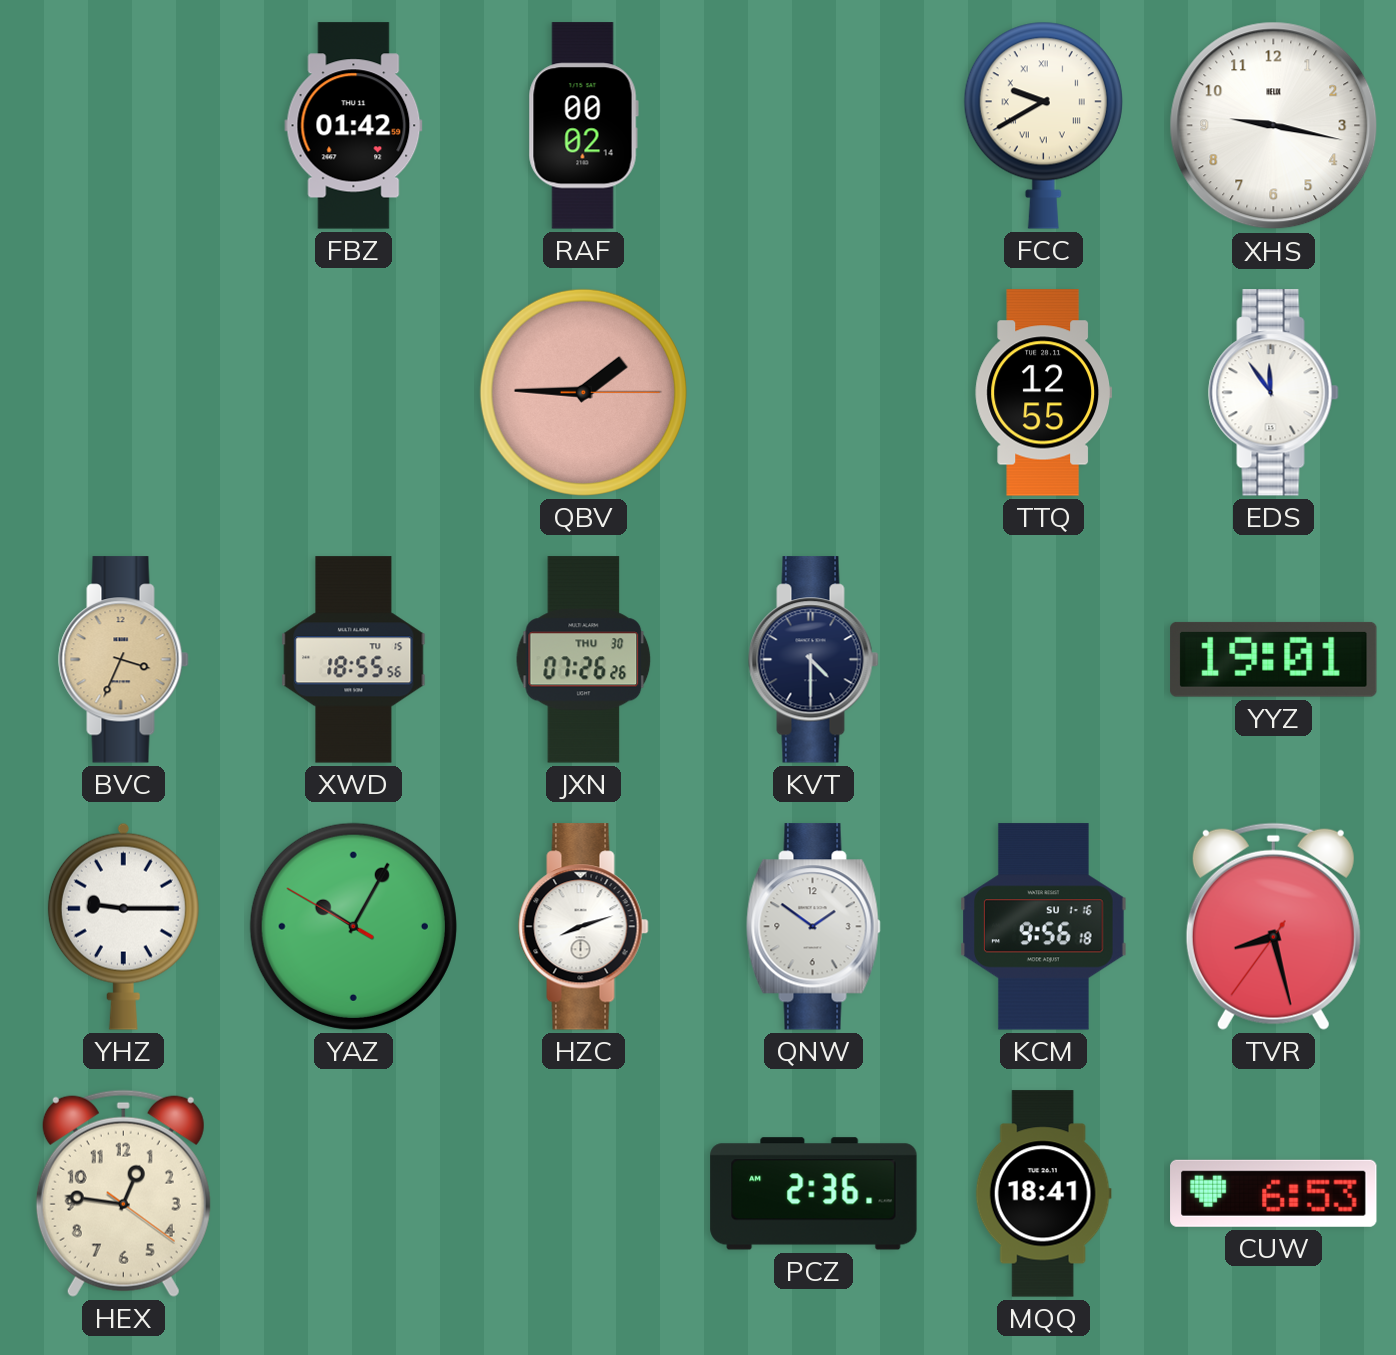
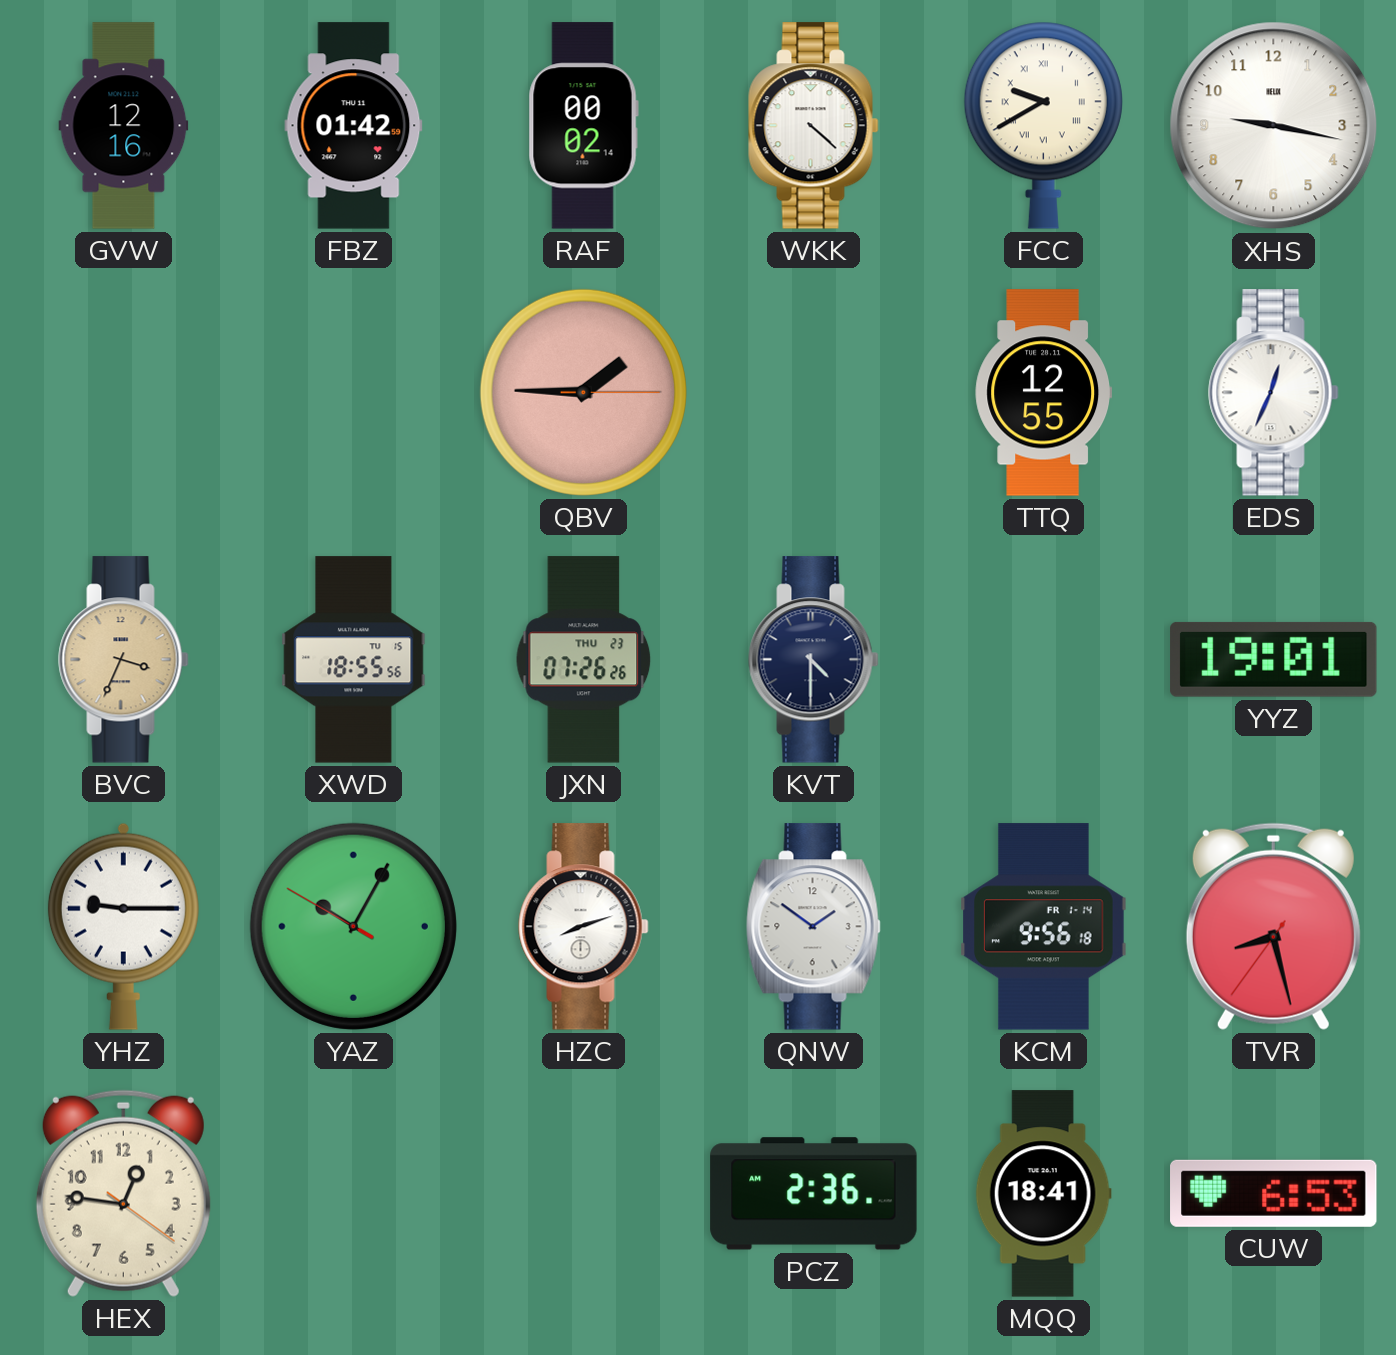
GVW: none -> 12:16
WKK: none -> 4:22
EDS: 11:54 -> 12:34
JXN date: THU 30 -> THU 23
KCM date: SU 1-16 -> FR 1-14
